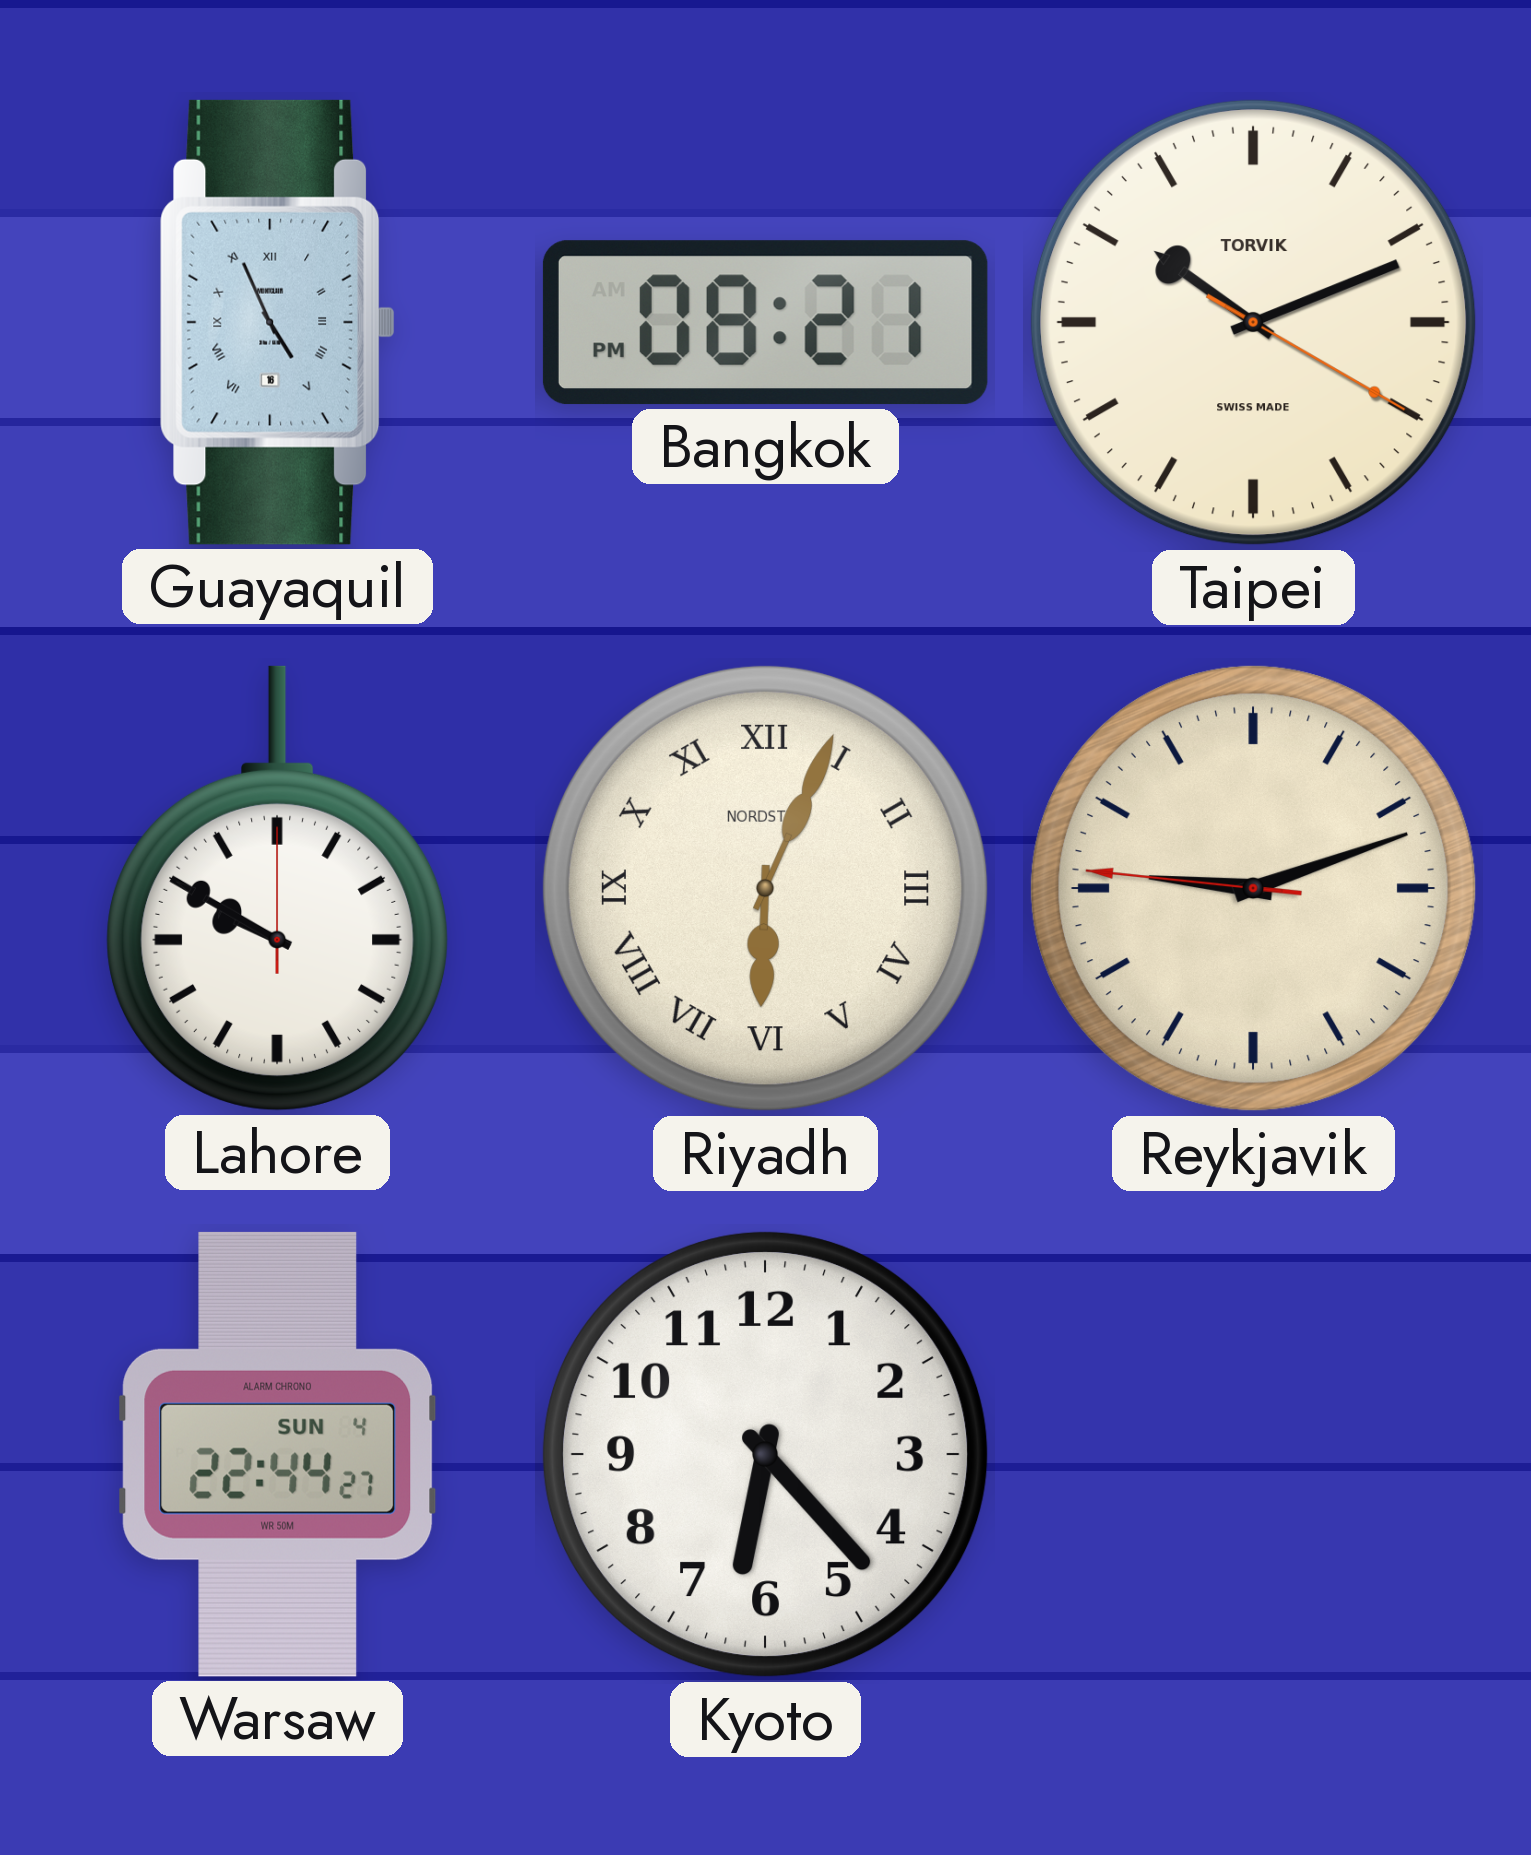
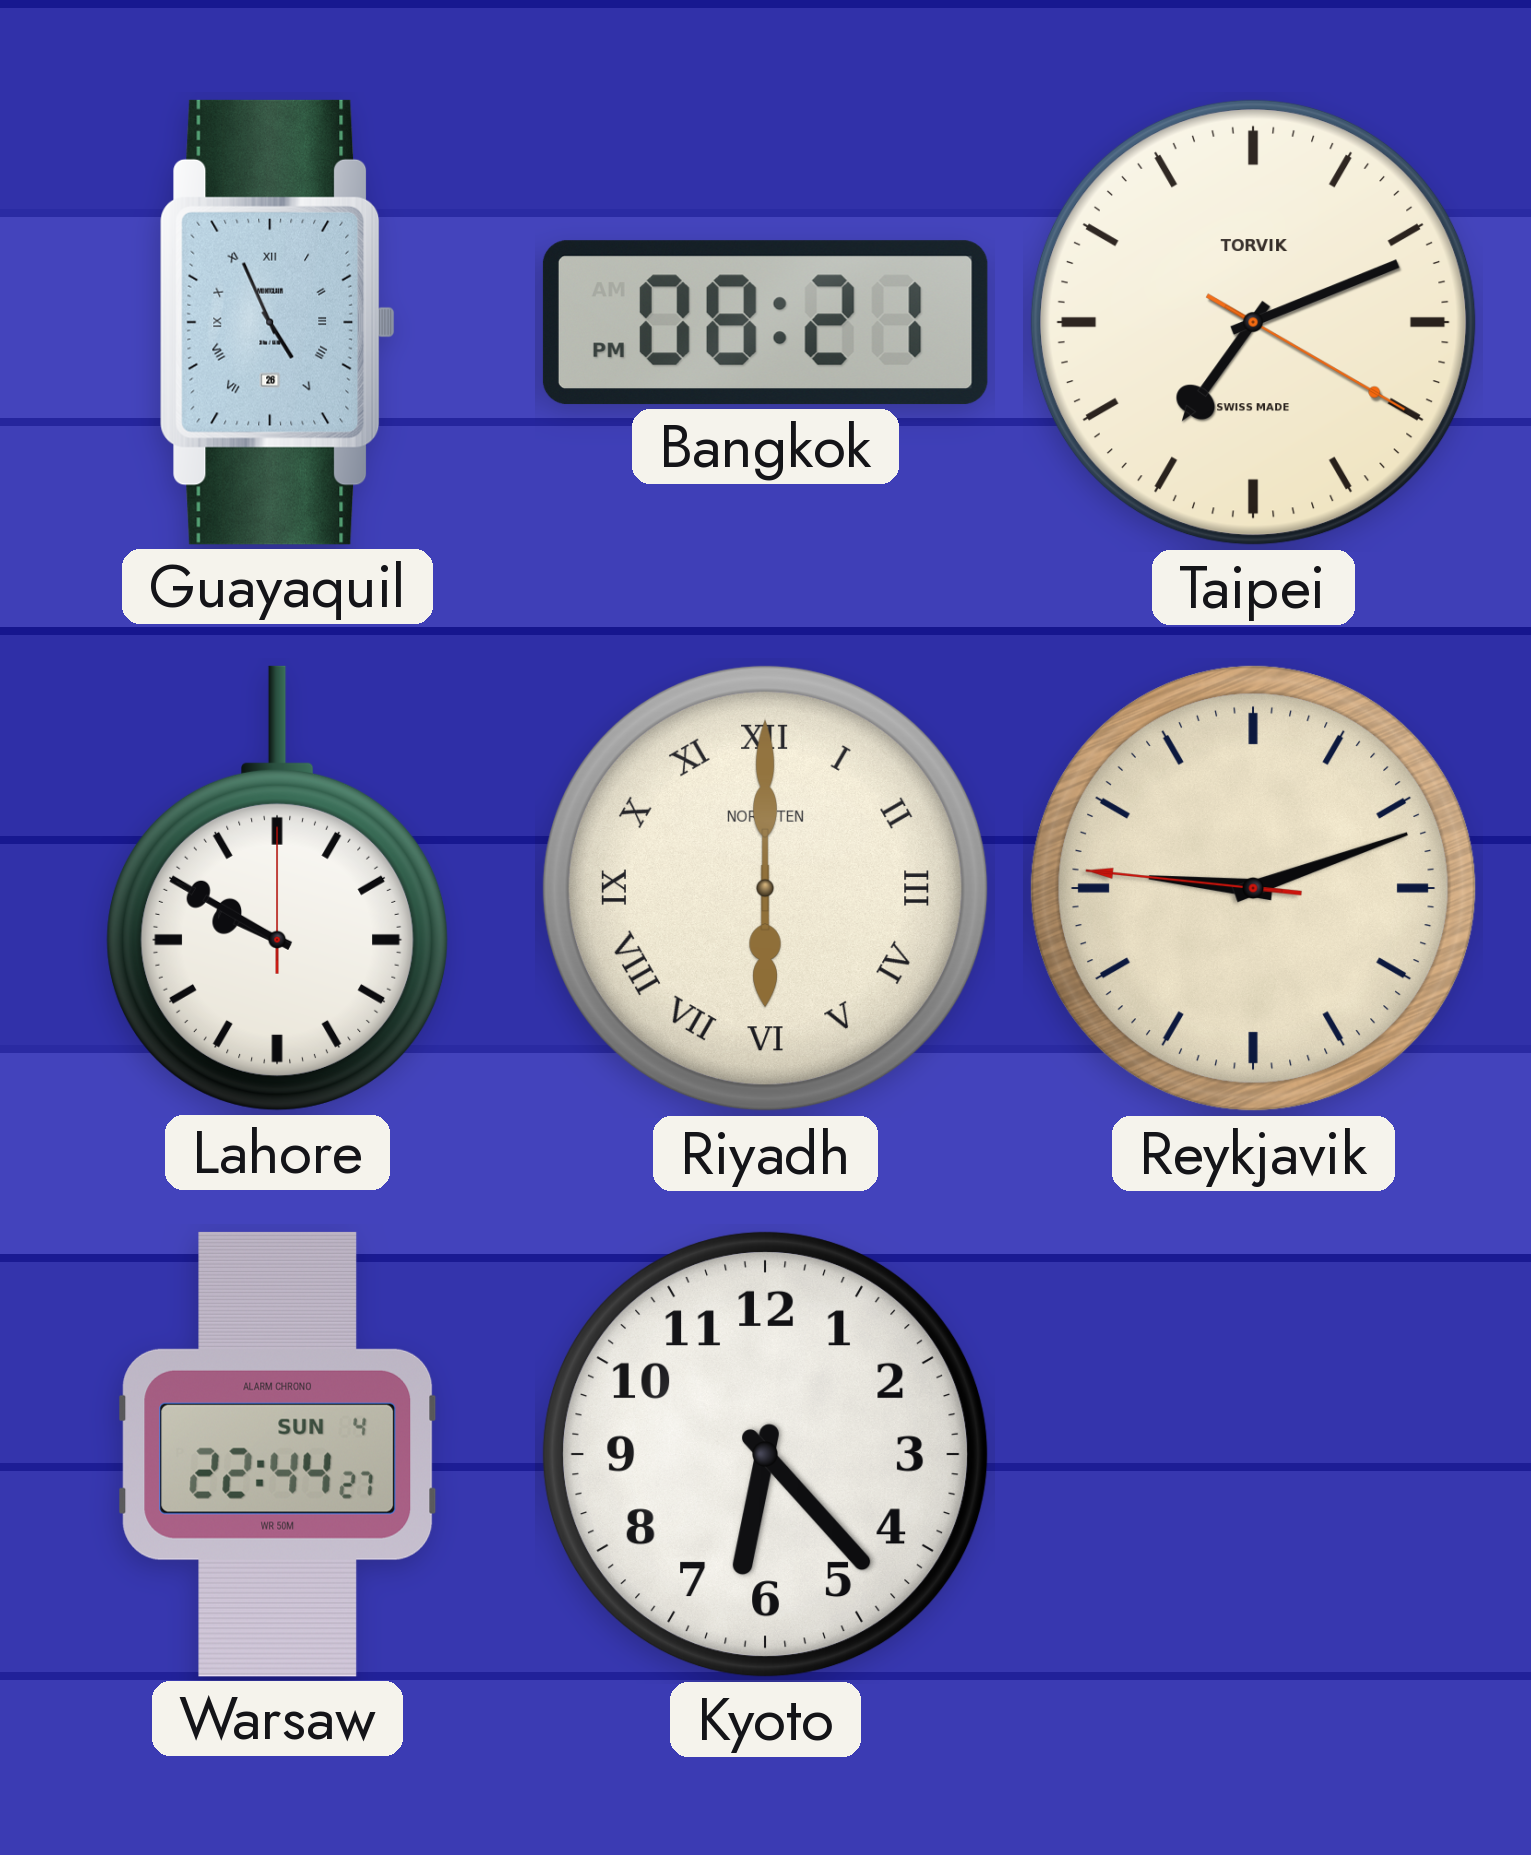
Guayaquil date: 16 -> 26
Taipei: 10:11 -> 7:11
Riyadh: 6:04 -> 6:00
